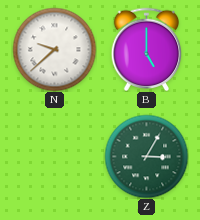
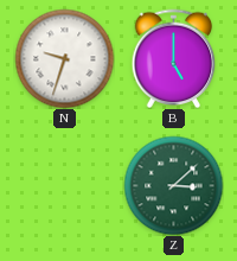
N: 9:38 -> 9:33
Z: 3:05 -> 3:08
